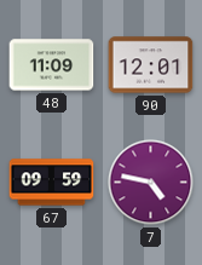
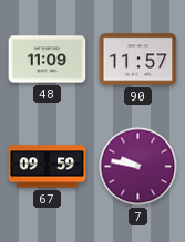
90: 12:01 -> 11:57
7: 4:47 -> 9:47
